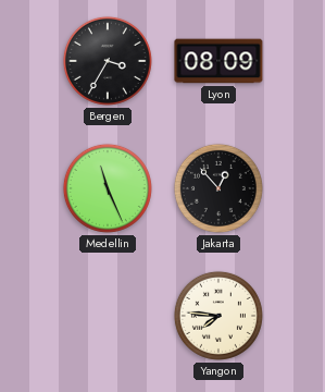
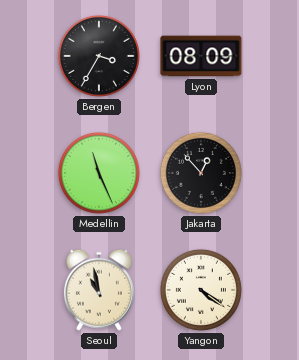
Seoul: none -> 10:58
Yangon: 7:46 -> 4:21
